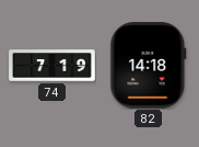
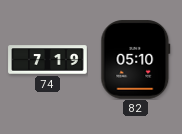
82: 14:18 -> 05:10
